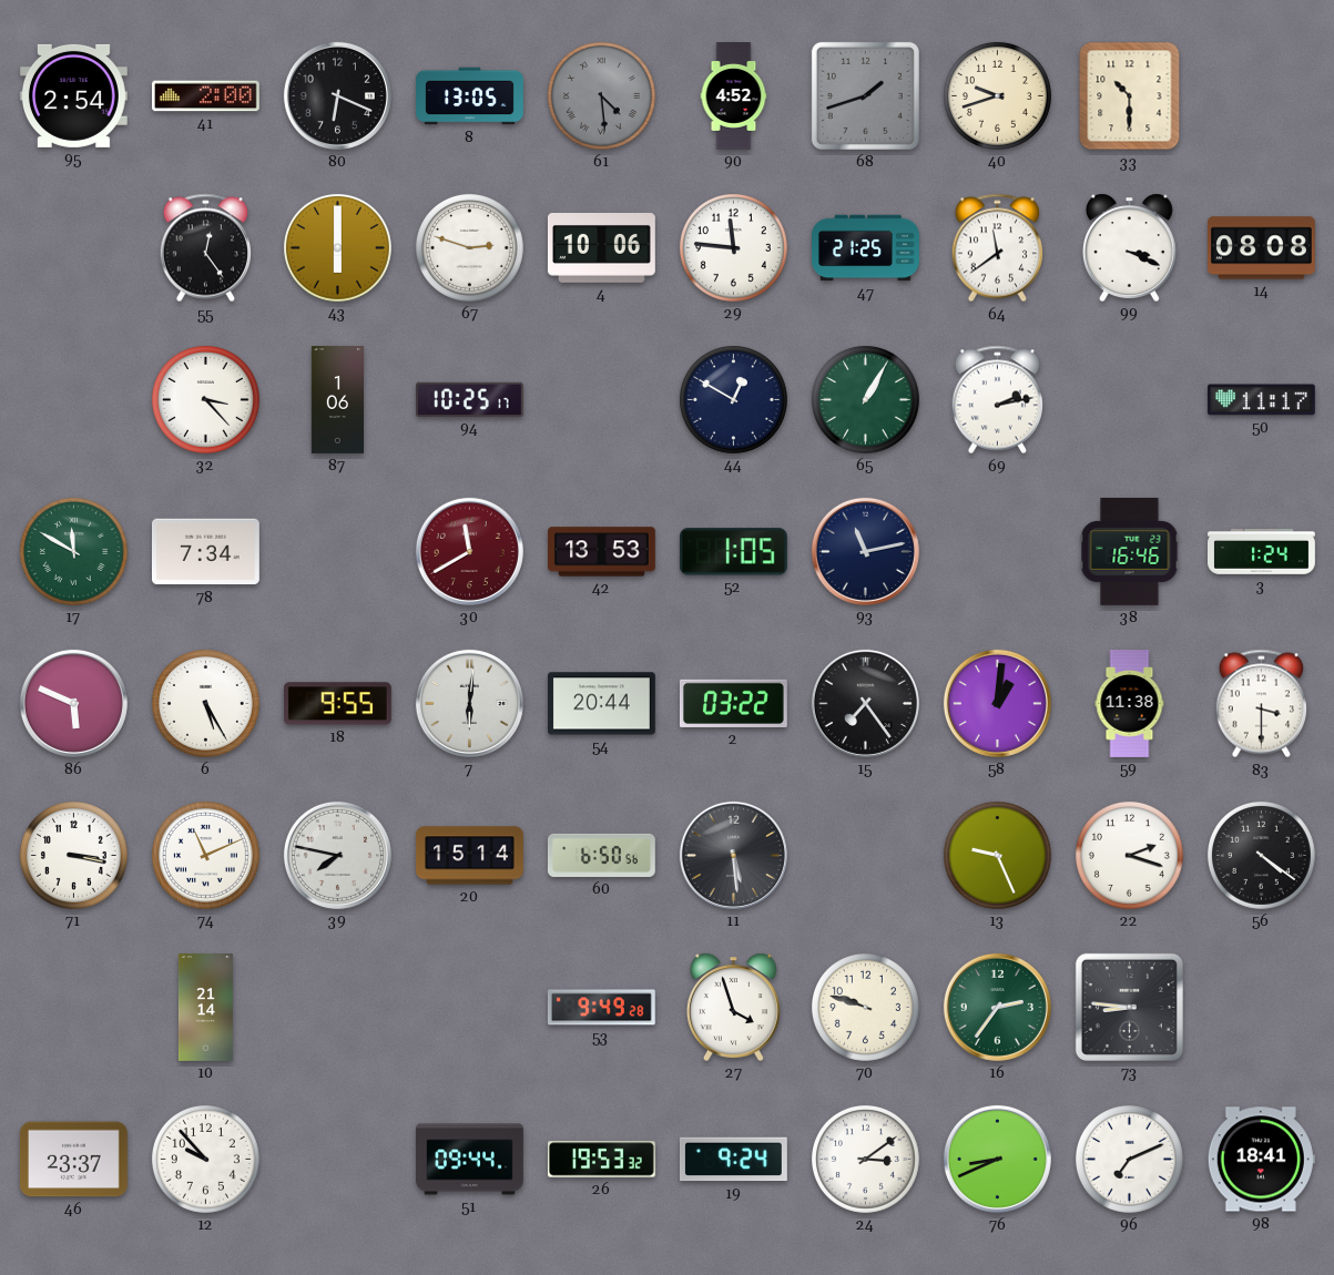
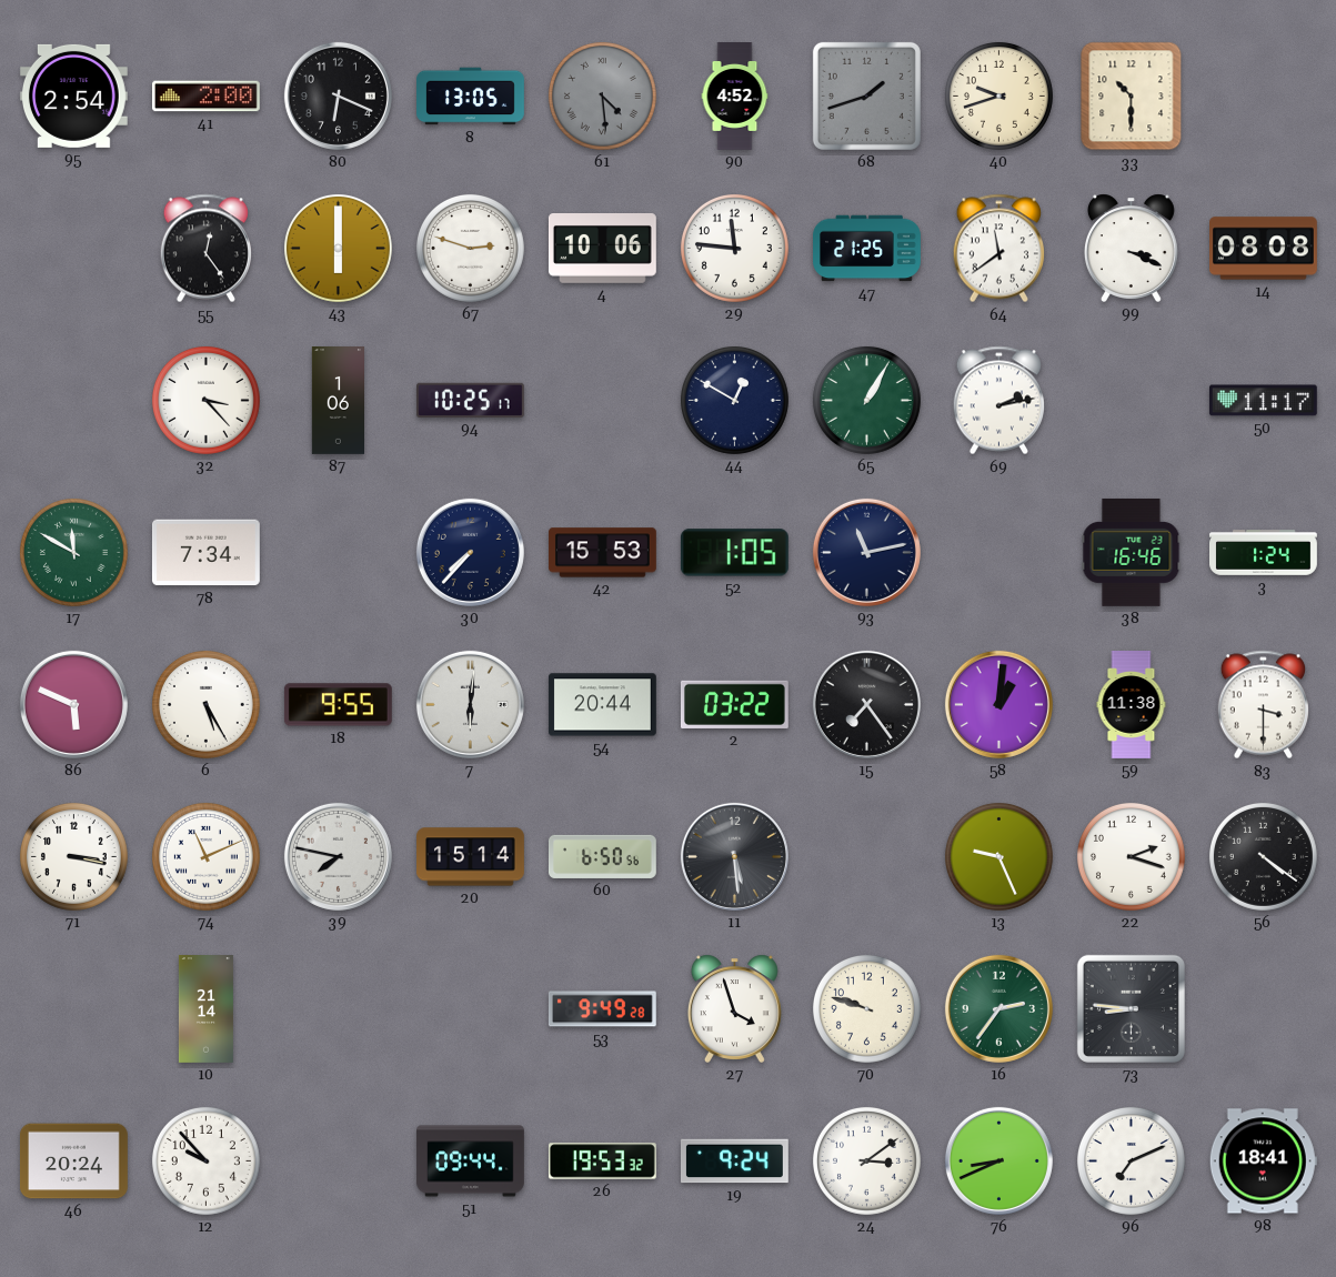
30: 11:40 -> 7:37
30 dial: burgundy -> navy
42: 13:53 -> 15:53
46: 23:37 -> 20:24
